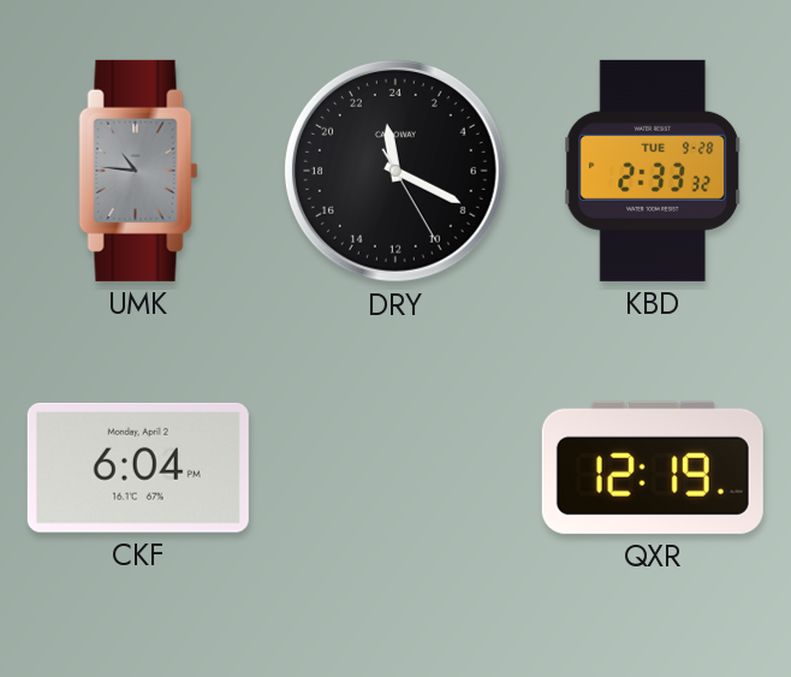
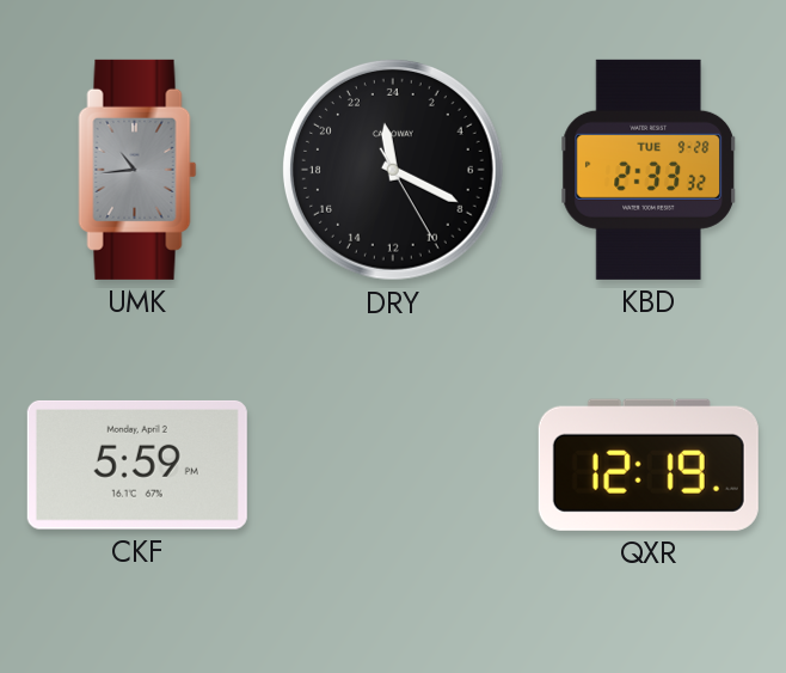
UMK: 10:46 -> 10:44
CKF: 6:04 -> 5:59
